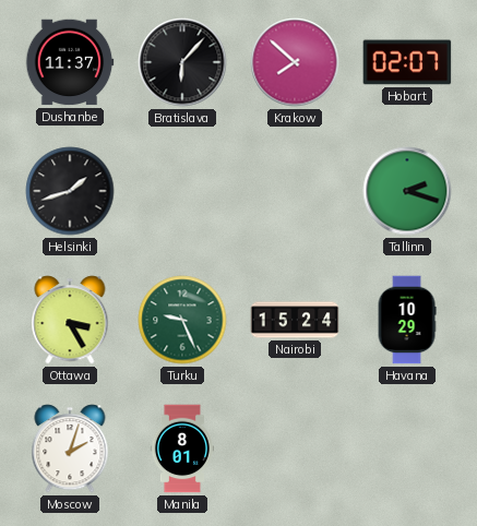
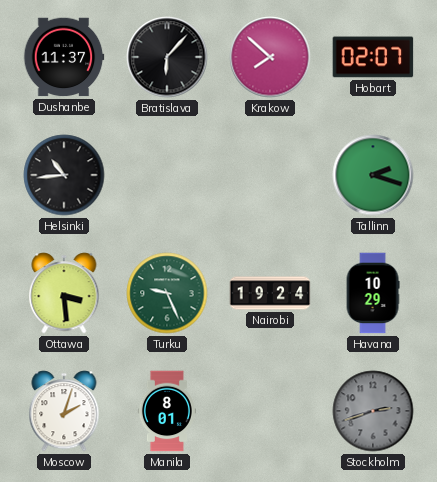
Helsinki: 1:42 -> 10:44
Ottawa: 3:25 -> 3:29
Nairobi: 15:24 -> 19:24
Stockholm: none -> 2:42
